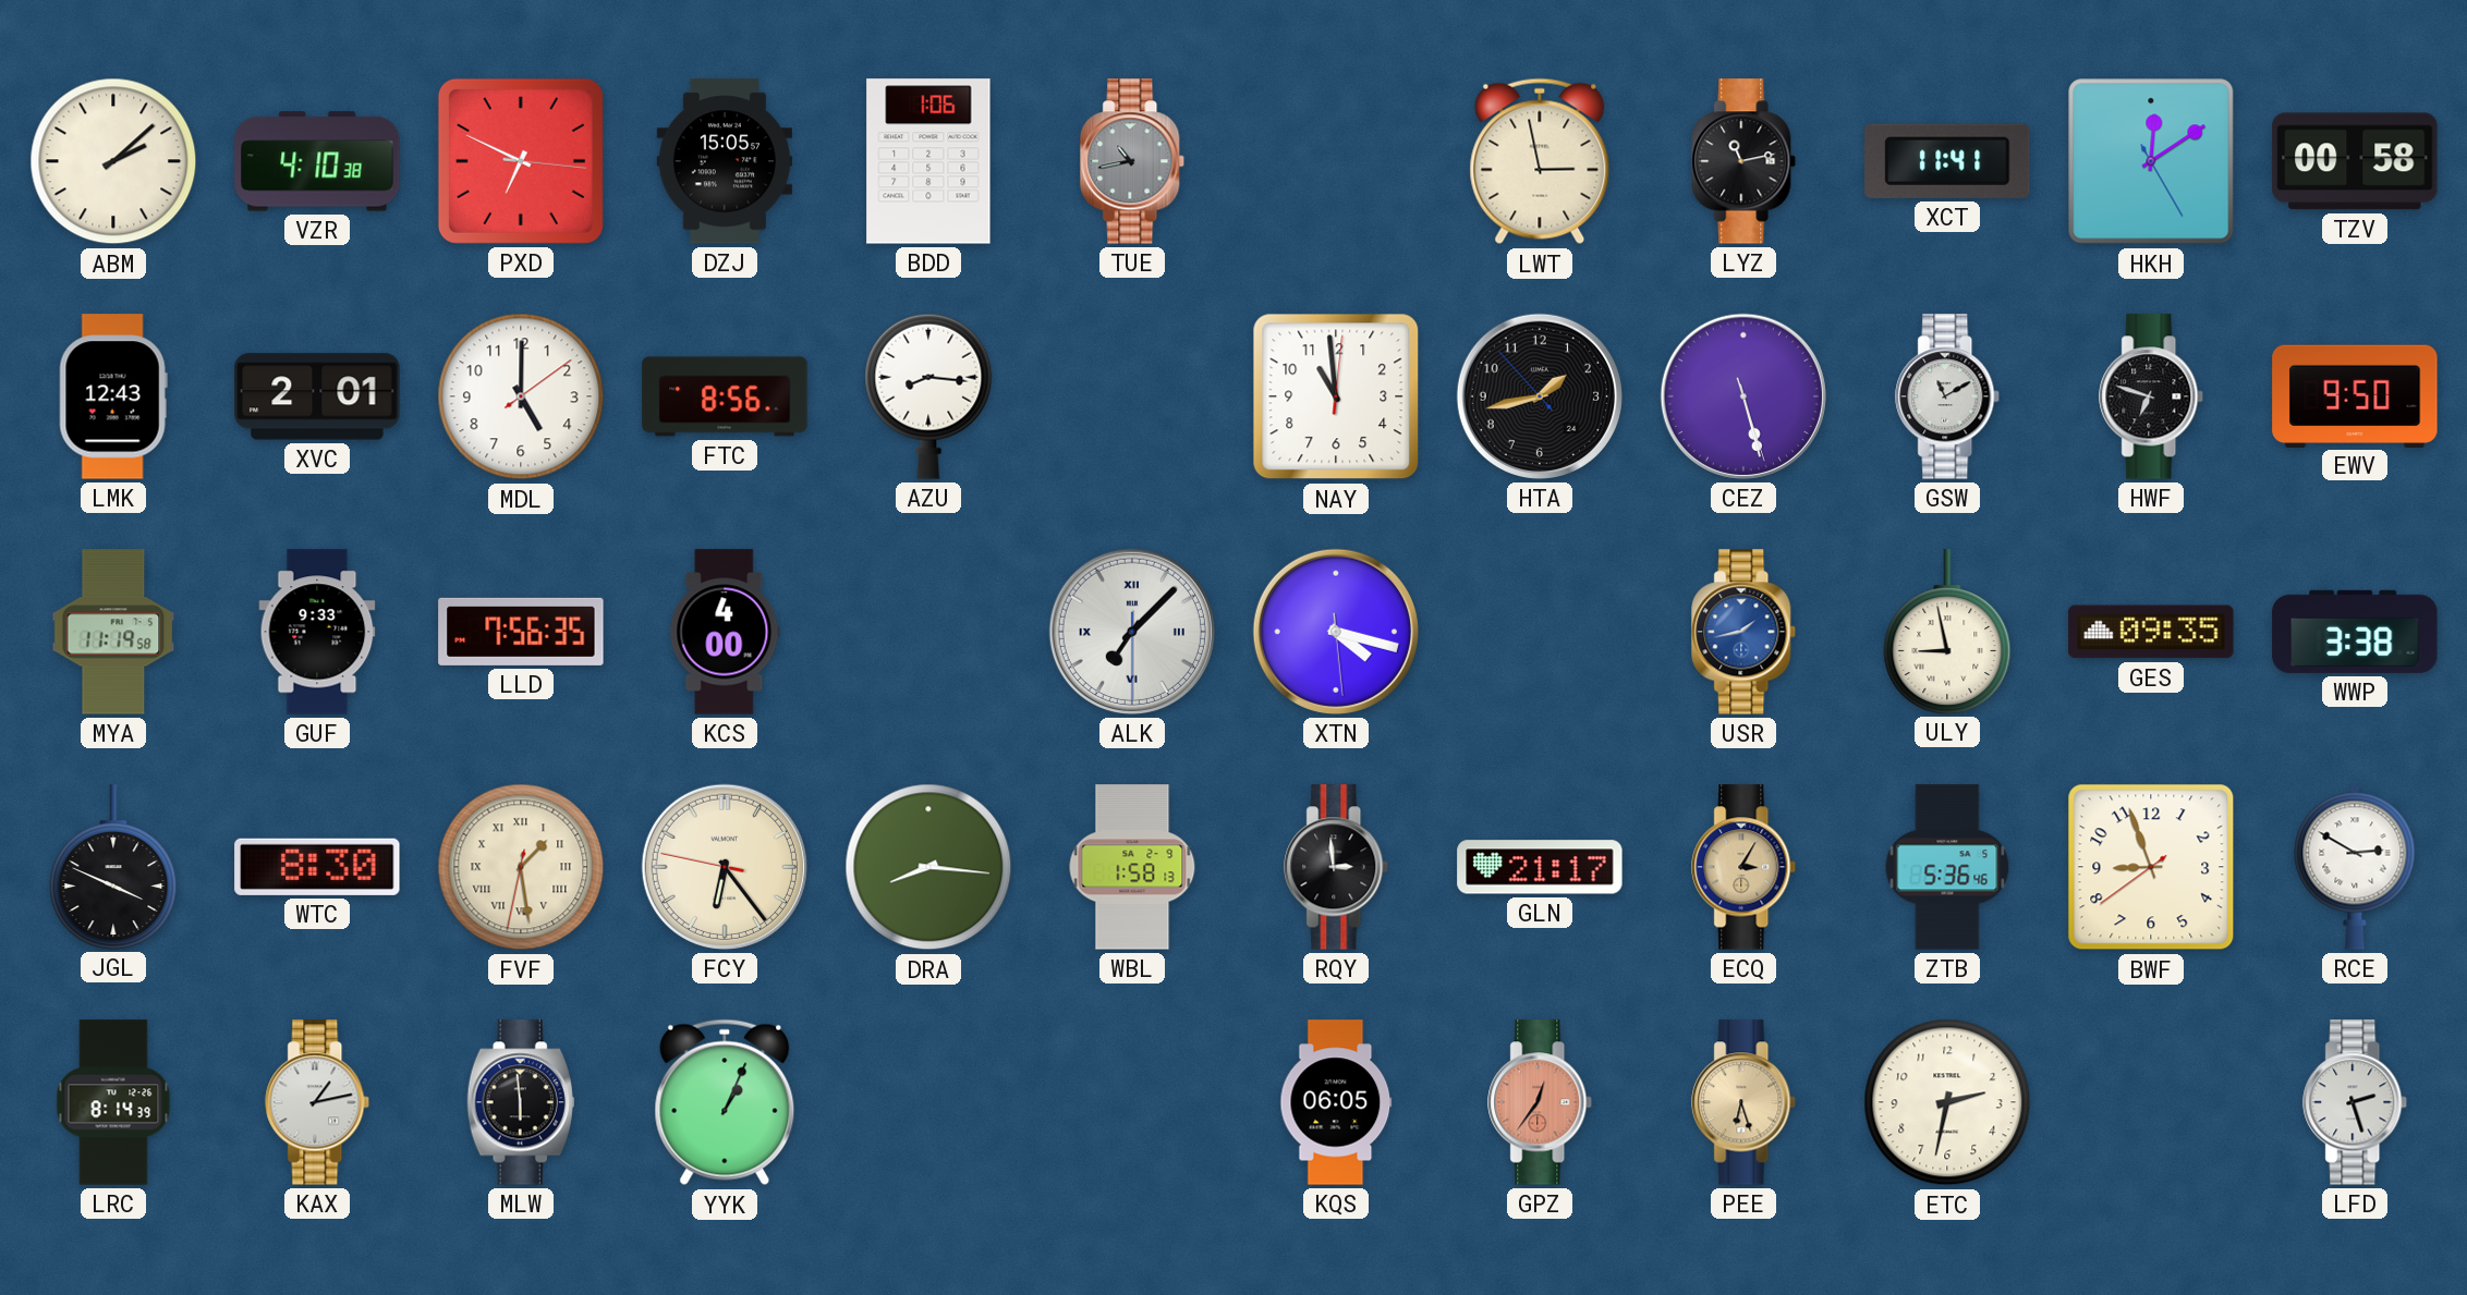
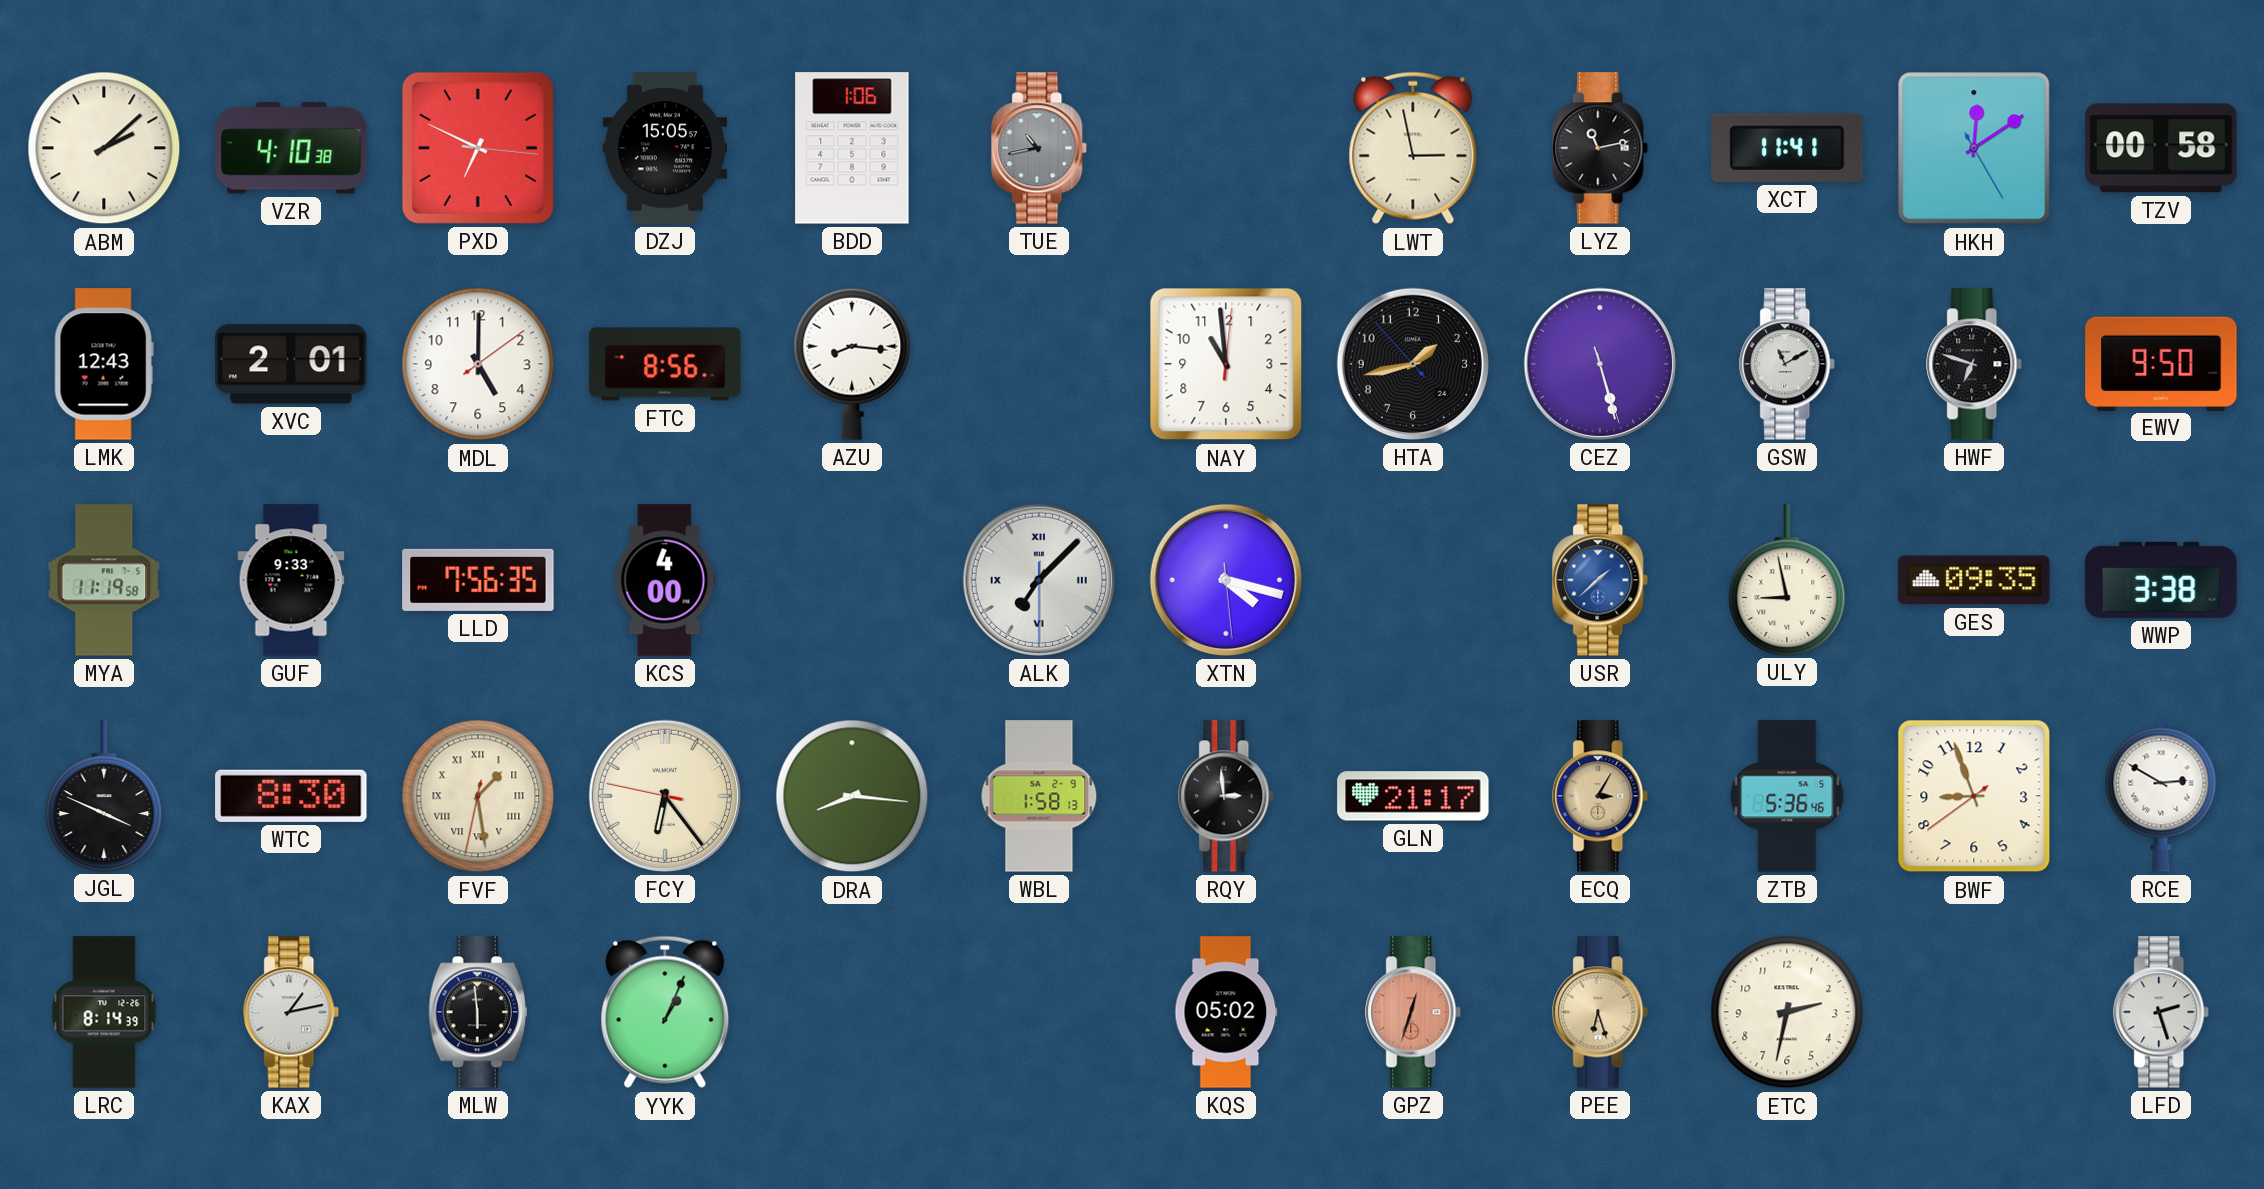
USR: 1:43 -> 1:38
KQS: 06:05 -> 05:02
GPZ: 12:36 -> 12:33
